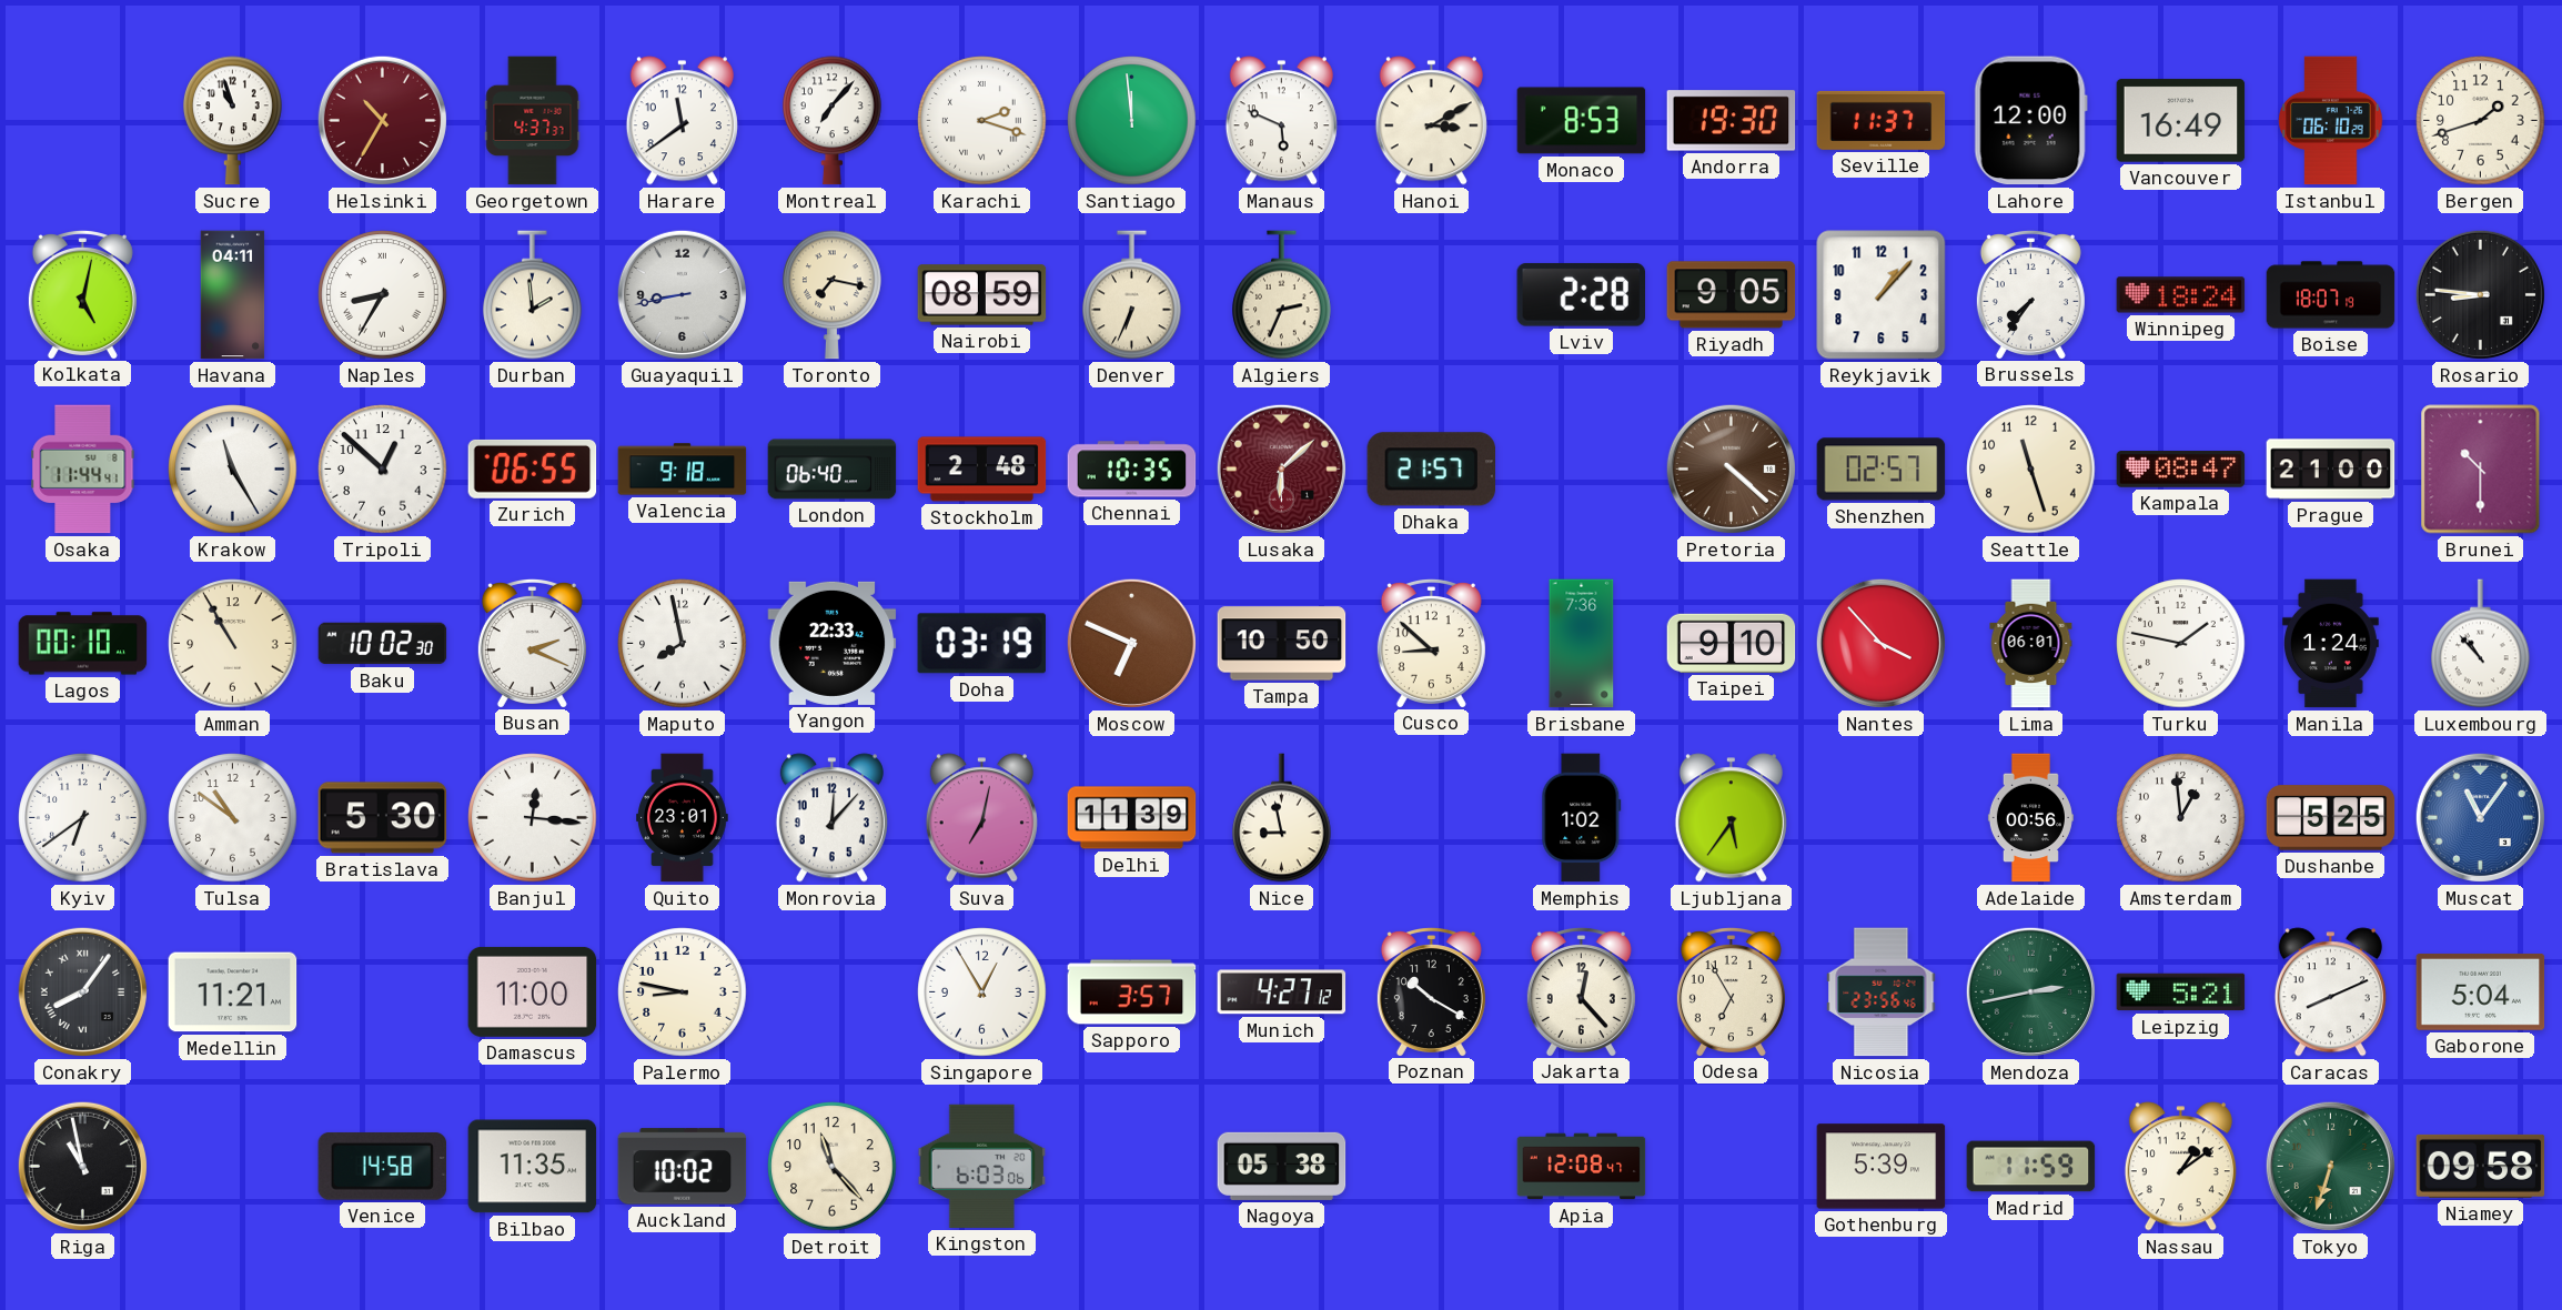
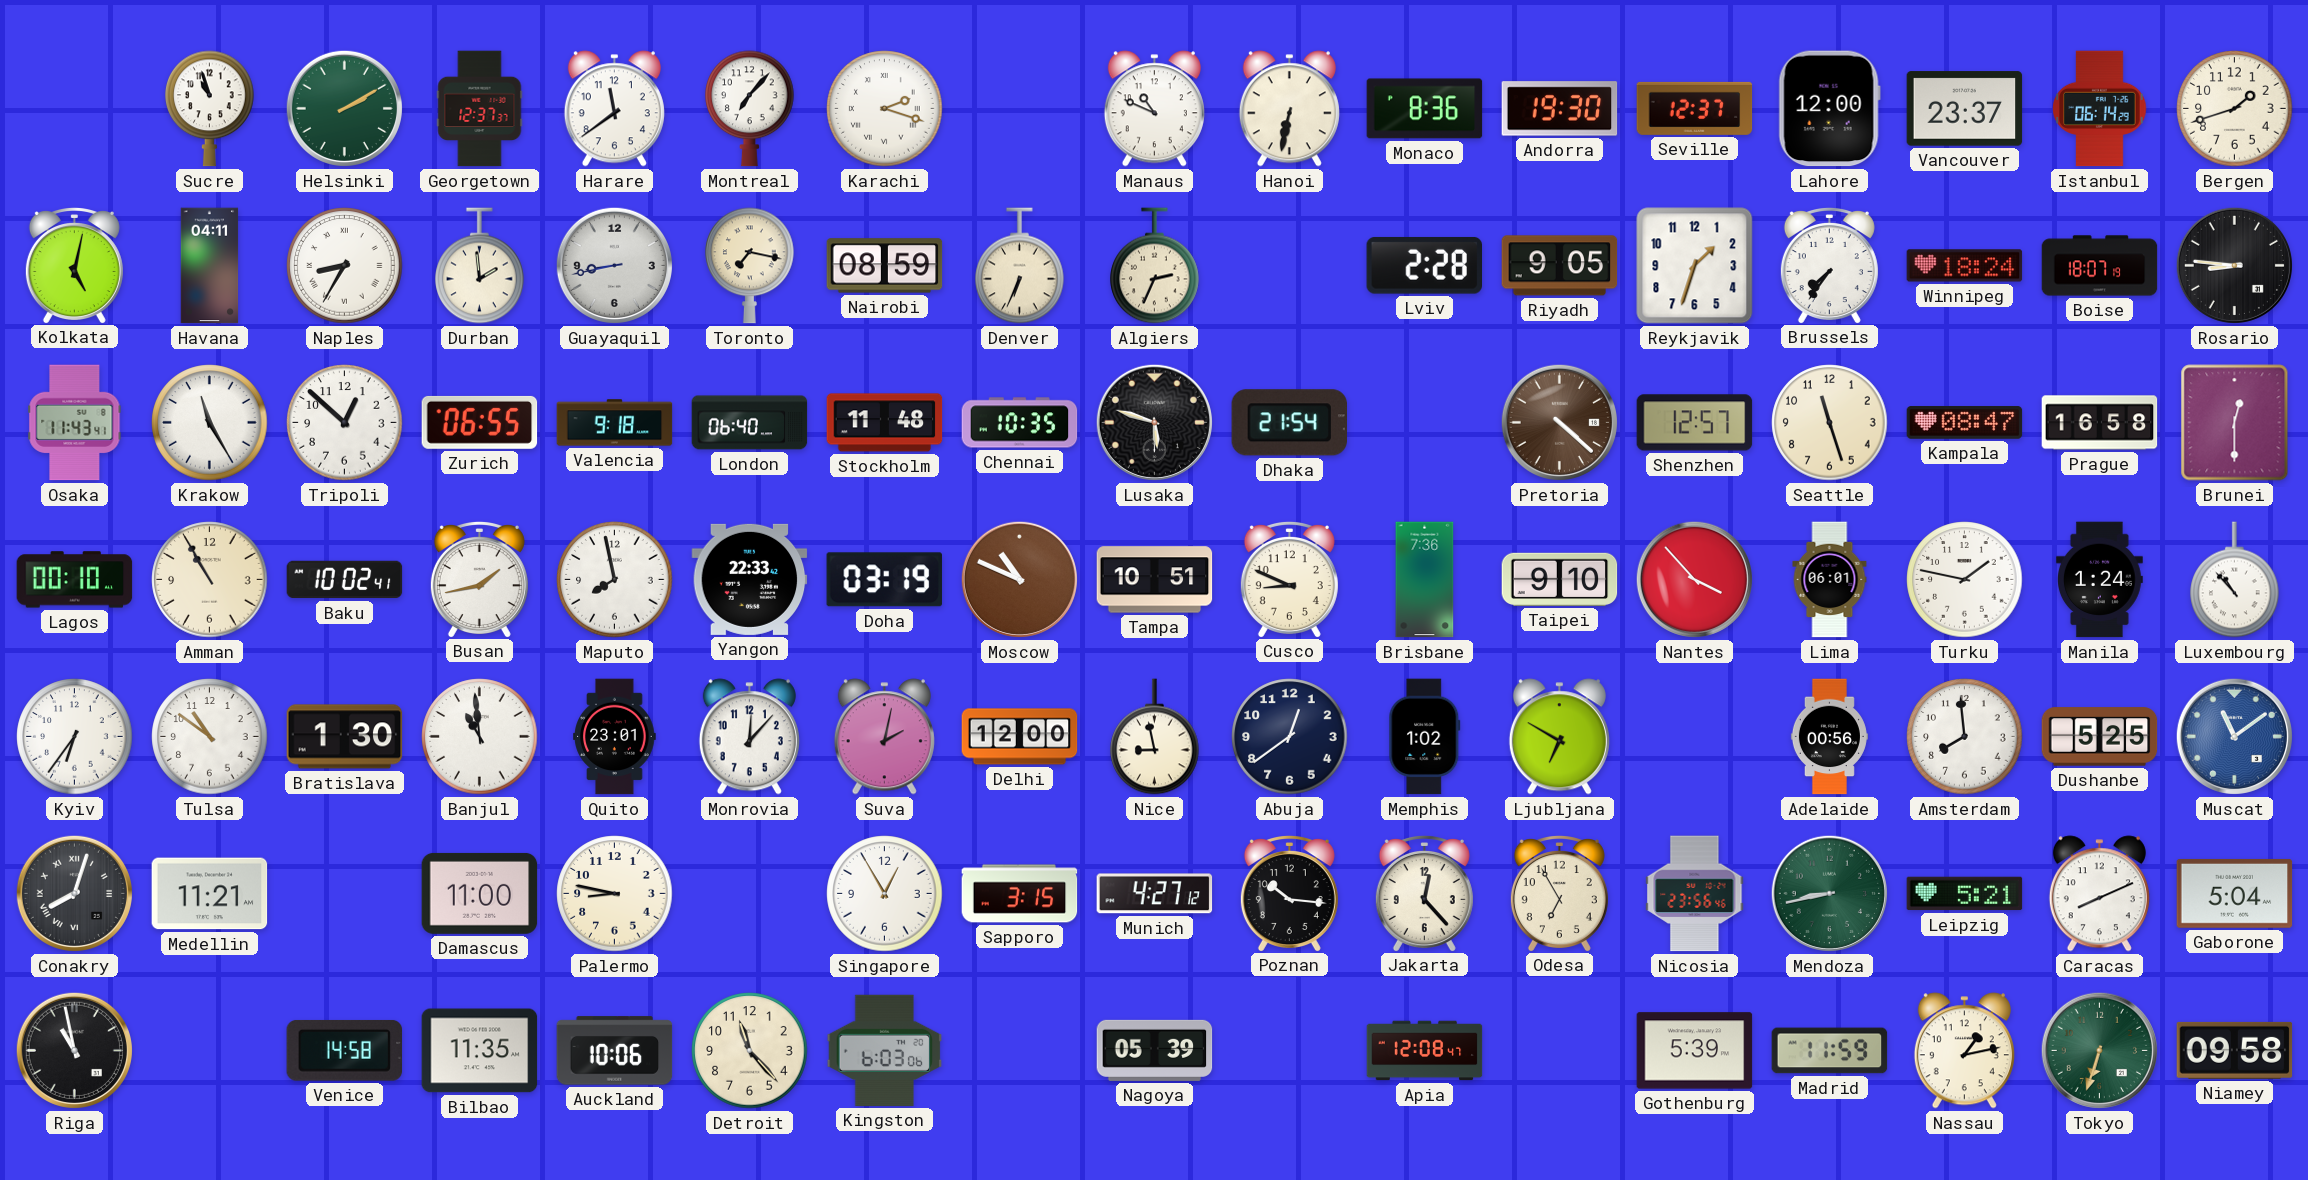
Helsinki: 10:35 -> 2:10
Helsinki dial: burgundy -> green
Georgetown: 4:37 -> 12:37
Santiago: 11:59 -> none
Manaus: 5:49 -> 10:49
Hanoi: 3:10 -> 6:32
Monaco: 8:53 -> 8:36
Seville: 11:37 -> 12:37
Vancouver: 16:49 -> 23:37
Istanbul: 06:10 -> 06:14
Reykjavik: 1:07 -> 1:33
Osaka: 11:44 -> 11:43
Stockholm: 2:48 -> 11:48
Lusaka: 6:08 -> 5:48
Lusaka dial: burgundy -> black
Dhaka: 21:57 -> 21:54
Shenzhen: 02:57 -> 12:57
Prague: 21:00 -> 16:58
Brunei: 10:30 -> 12:30
Baku: 10:02:30 -> 10:02:41
Busan: 2:19 -> 1:43
Moscow: 6:49 -> 10:49
Tampa: 10:50 -> 10:51
Cusco: 8:52 -> 8:49
Kyiv: 6:39 -> 6:36
Bratislava: 5:30 -> 1:30
Banjul: 12:16 -> 10:59
Suva: 7:02 -> 2:02
Delhi: 11:39 -> 12:00
Abuja: none -> 12:39
Ljubljana: 5:36 -> 6:50
Amsterdam: 12:59 -> 7:59
Muscat: 11:06 -> 11:09
Conakry: 8:06 -> 8:03
Sapporo: 3:57 -> 3:15
Poznan: 10:20 -> 10:16
Mendoza: 2:43 -> 8:43
Auckland: 10:02 -> 10:06
Nagoya: 05:38 -> 05:39
Nassau: 1:09 -> 1:13
